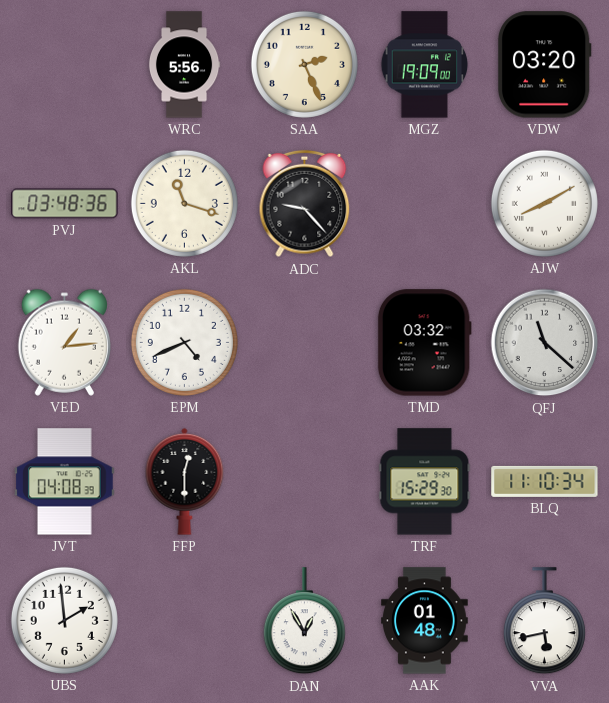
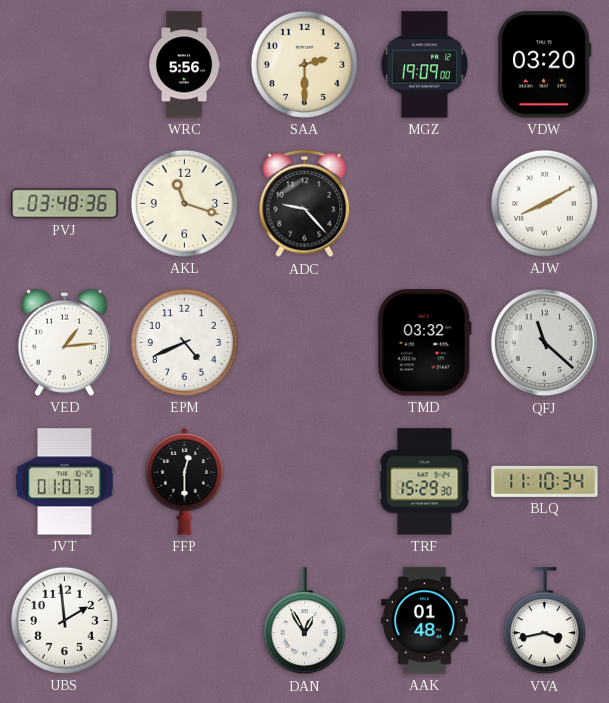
SAA: 2:26 -> 2:30
JVT: 04:08 -> 01:07
VVA: 5:43 -> 3:43
